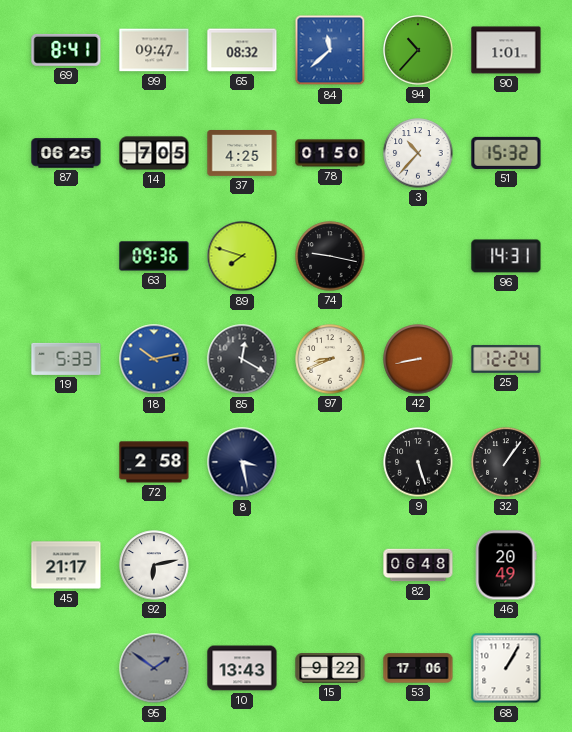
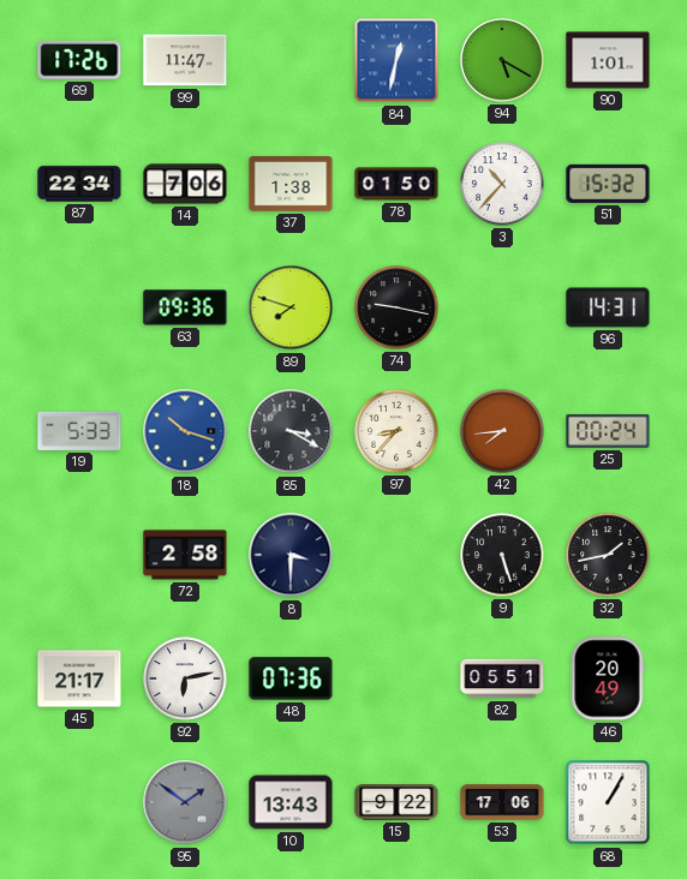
69: 8:41 -> 17:26
99: 09:47 -> 11:47
65: 08:32 -> none
84: 11:38 -> 12:32
94: 10:37 -> 5:20
87: 06:25 -> 22:34
14: 7:05 -> 7:06
37: 4:25 -> 1:38
18: 10:13 -> 10:18
85: 12:20 -> 3:20
97: 8:41 -> 8:37
42: 8:43 -> 7:44
25: 12:24 -> 00:24
8: 3:28 -> 3:30
32: 1:06 -> 1:43
48: none -> 07:36
82: 06:48 -> 05:51
